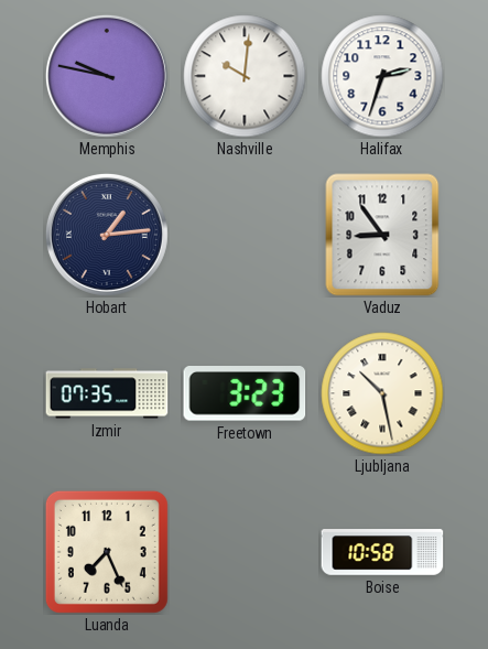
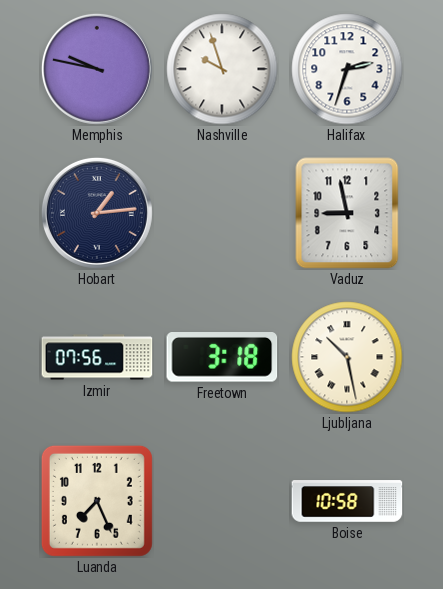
Nashville: 10:01 -> 9:57
Vaduz: 8:54 -> 8:58
Izmir: 07:35 -> 07:56
Freetown: 3:23 -> 3:18
